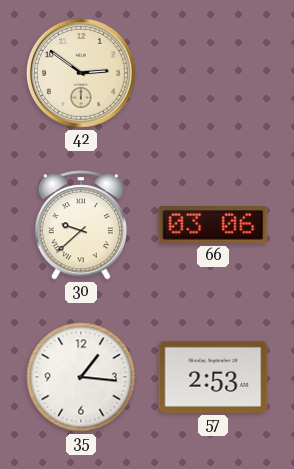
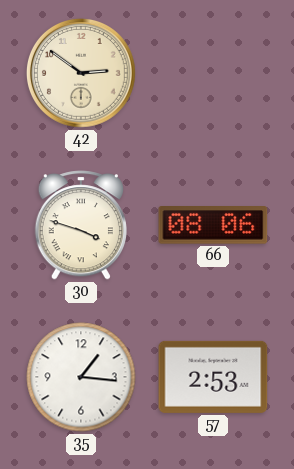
30: 9:38 -> 3:48
66: 03:06 -> 08:06
